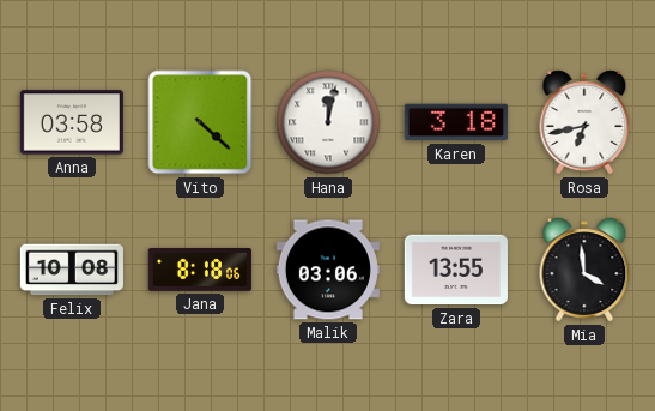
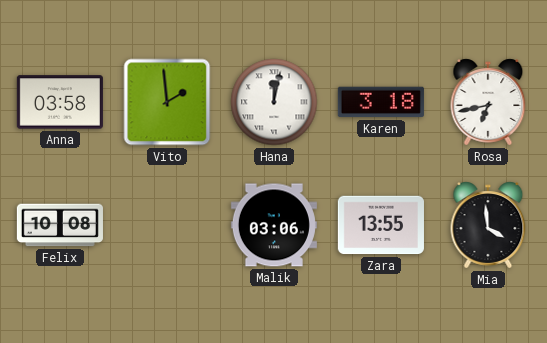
Vito: 4:22 -> 1:59
Jana: 8:18 -> none
